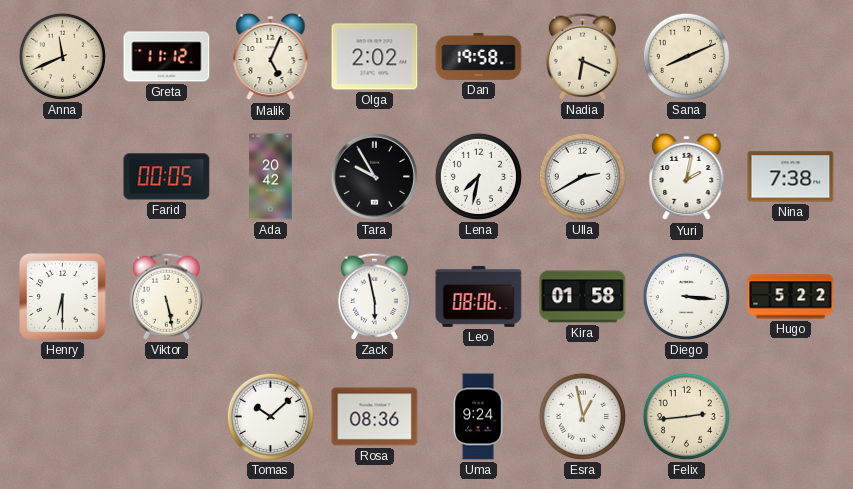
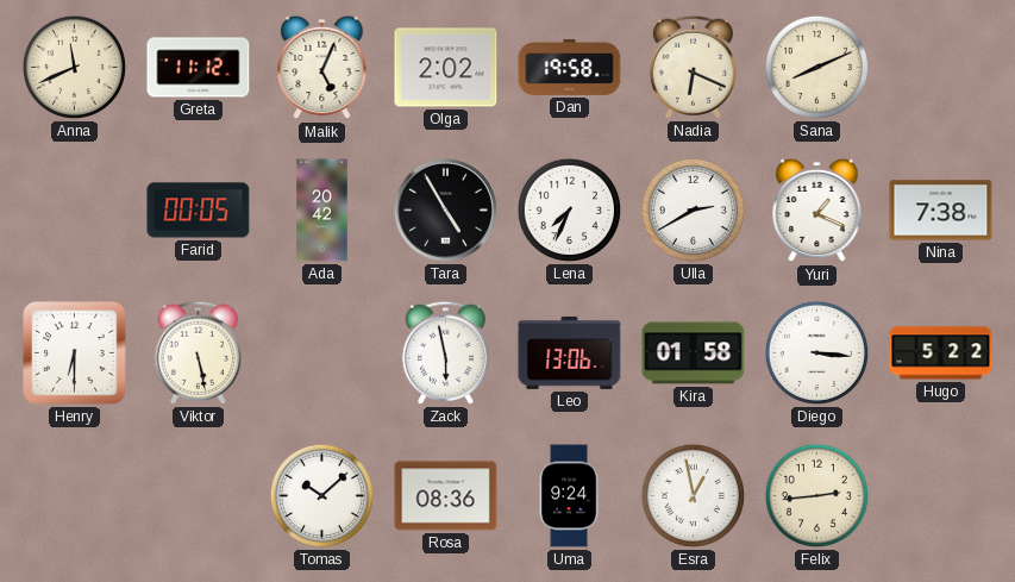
Tara: 9:55 -> 4:55
Lena: 7:32 -> 7:34
Yuri: 2:02 -> 1:19
Leo: 08:06 -> 13:06
